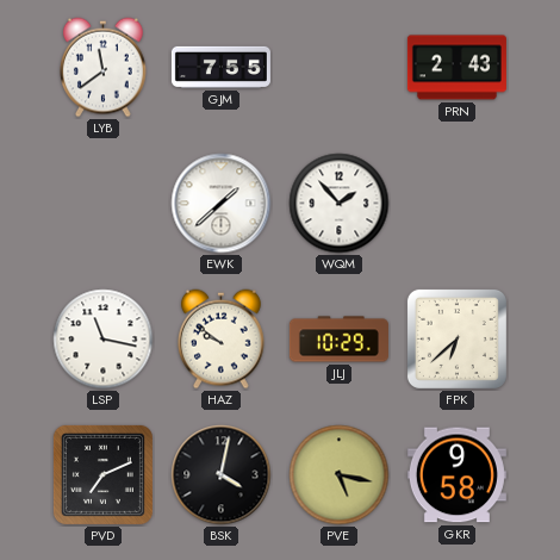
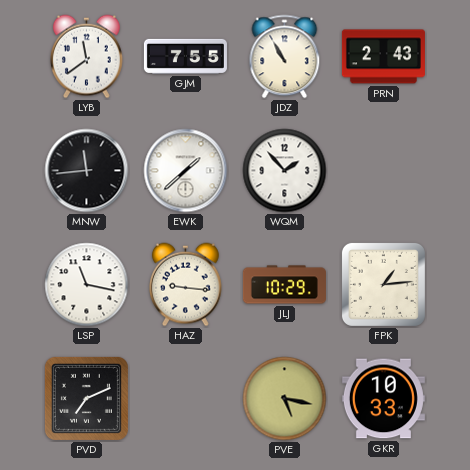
JDZ: none -> 10:55
MNW: none -> 11:44
HAZ: 9:51 -> 9:16
FPK: 6:38 -> 1:14
BSK: 4:02 -> none
GKR: 9:58 -> 10:33
